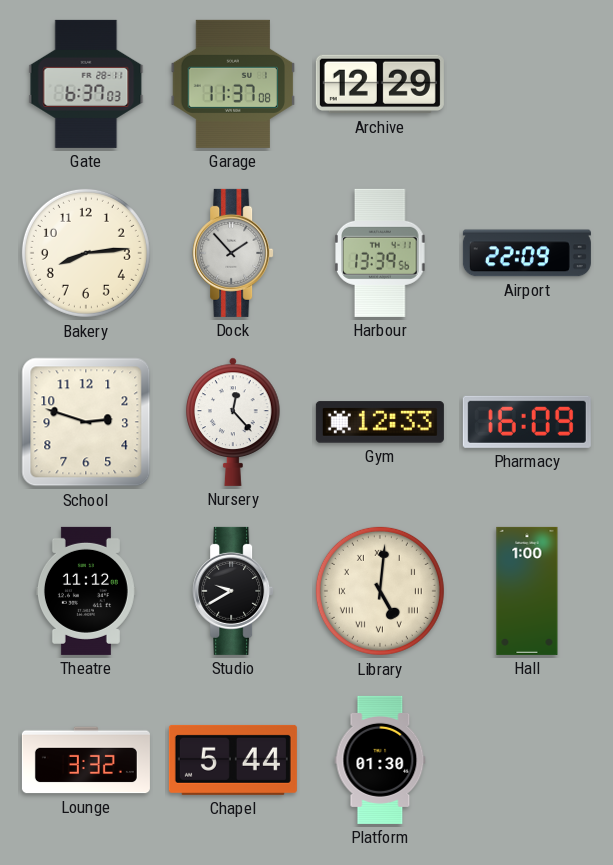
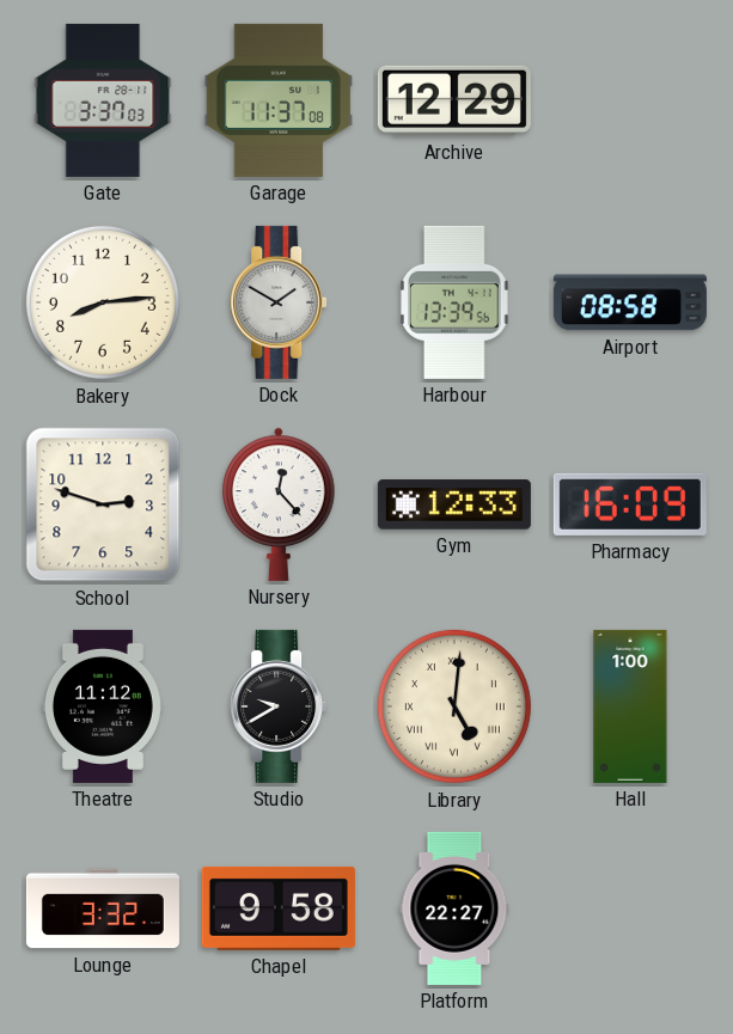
Gate: 6:37 -> 3:37
Dock: 1:53 -> 1:50
Airport: 22:09 -> 08:58
Chapel: 5:44 -> 9:58
Platform: 01:30 -> 22:27
